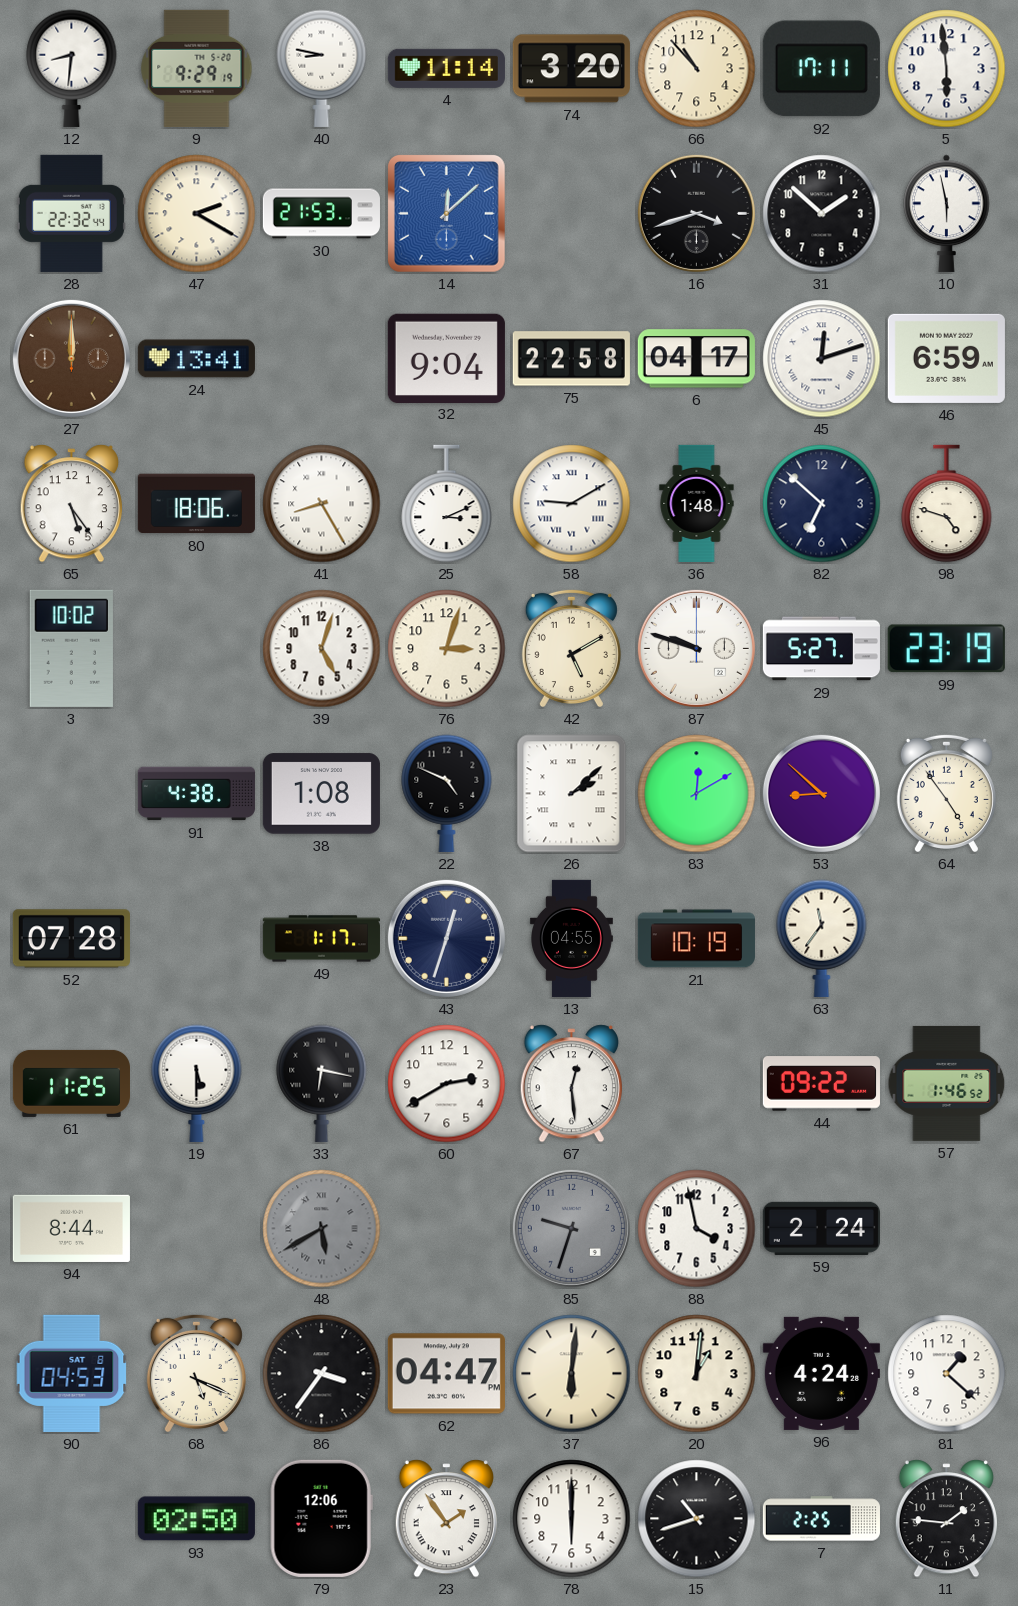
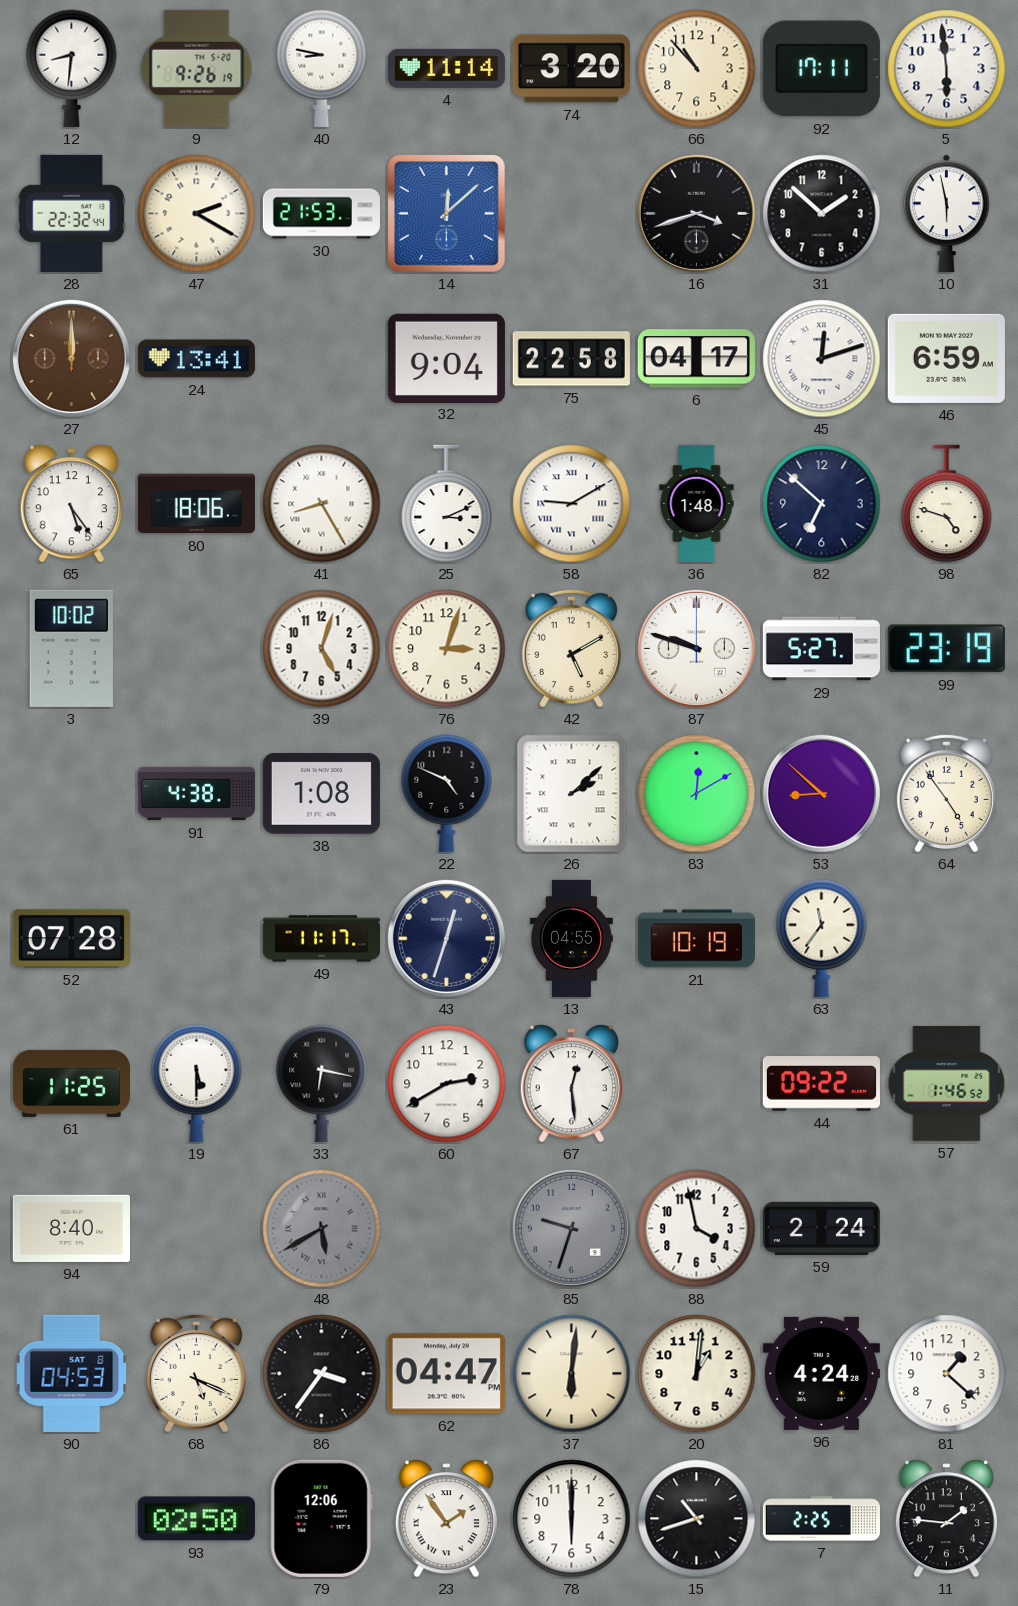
9: 9:29 -> 9:26
49: 1:17 -> 11:17
94: 8:44 -> 8:40
